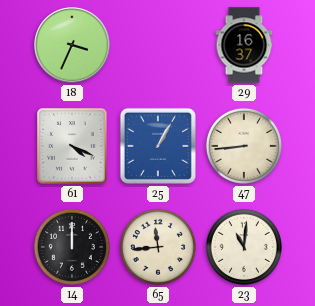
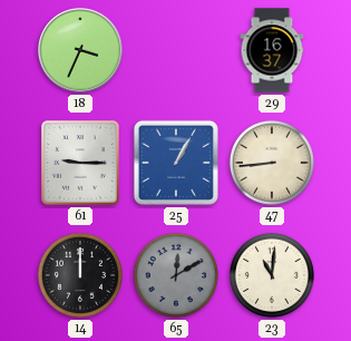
61: 4:19 -> 9:15
65: 11:44 -> 12:10
65 dial: cream -> grey
